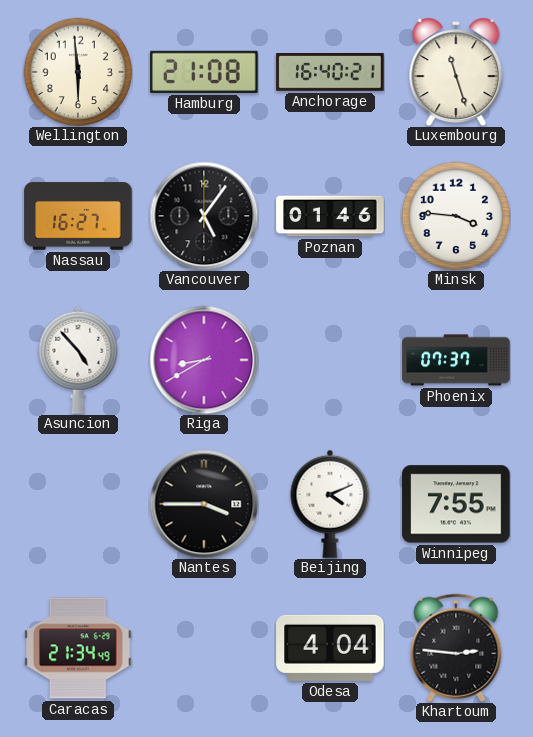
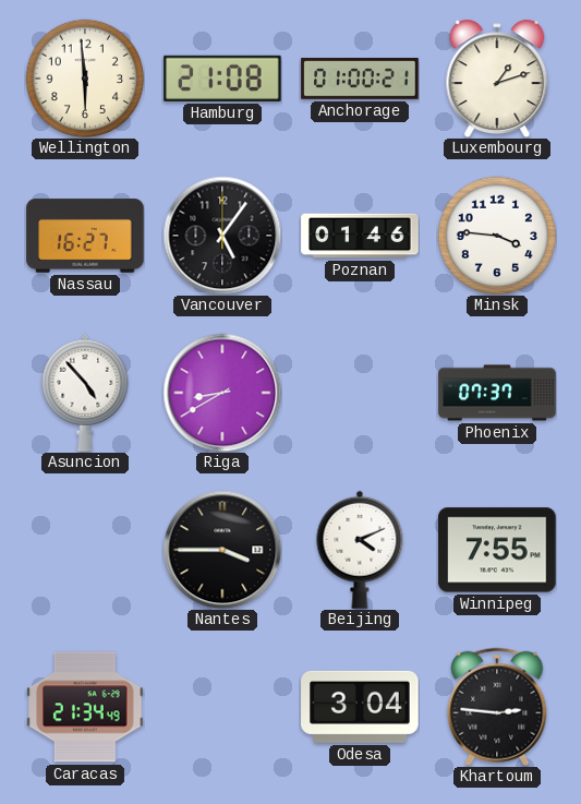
Anchorage: 16:40 -> 01:00
Luxembourg: 11:27 -> 1:12
Odesa: 4:04 -> 3:04
